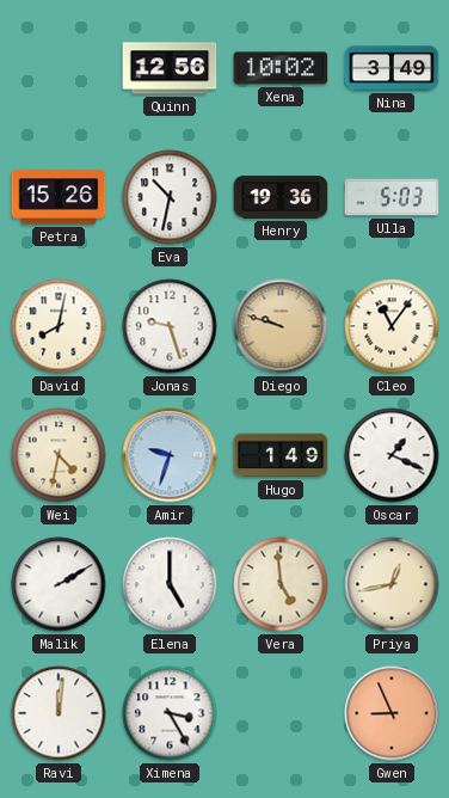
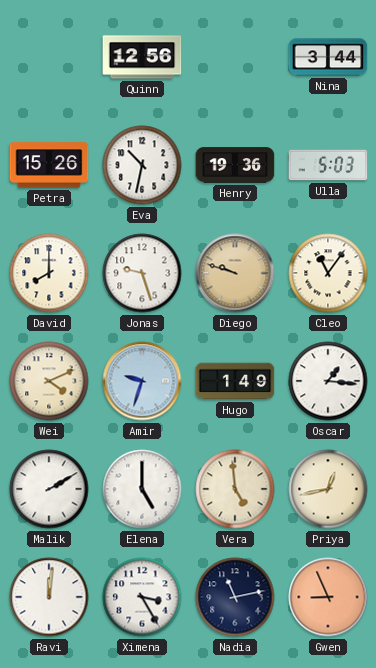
Xena: 10:02 -> none
Nina: 3:49 -> 3:44
David: 8:02 -> 8:00
Wei: 4:32 -> 4:11
Oscar: 1:19 -> 1:16
Nadia: none -> 11:13
